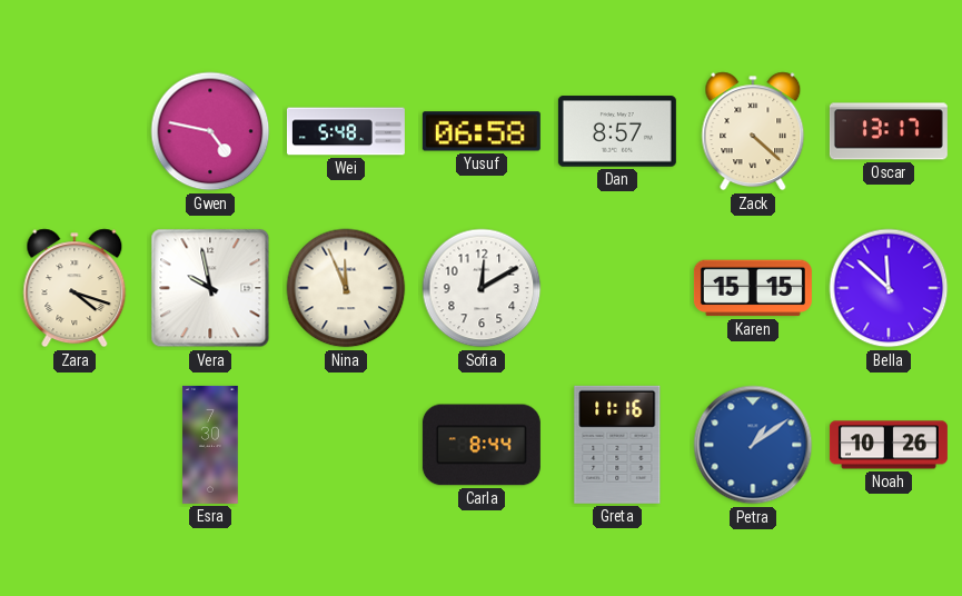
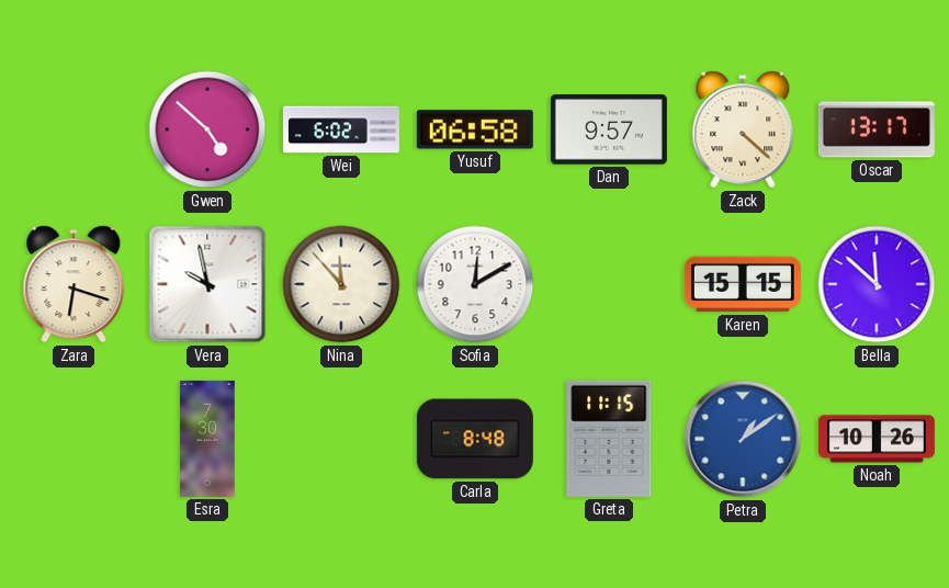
Gwen: 4:47 -> 4:52
Wei: 5:48 -> 6:02
Dan: 8:57 -> 9:57
Zara: 4:18 -> 6:18
Nina: 11:56 -> 11:53
Carla: 8:44 -> 8:48
Greta: 11:16 -> 11:15
